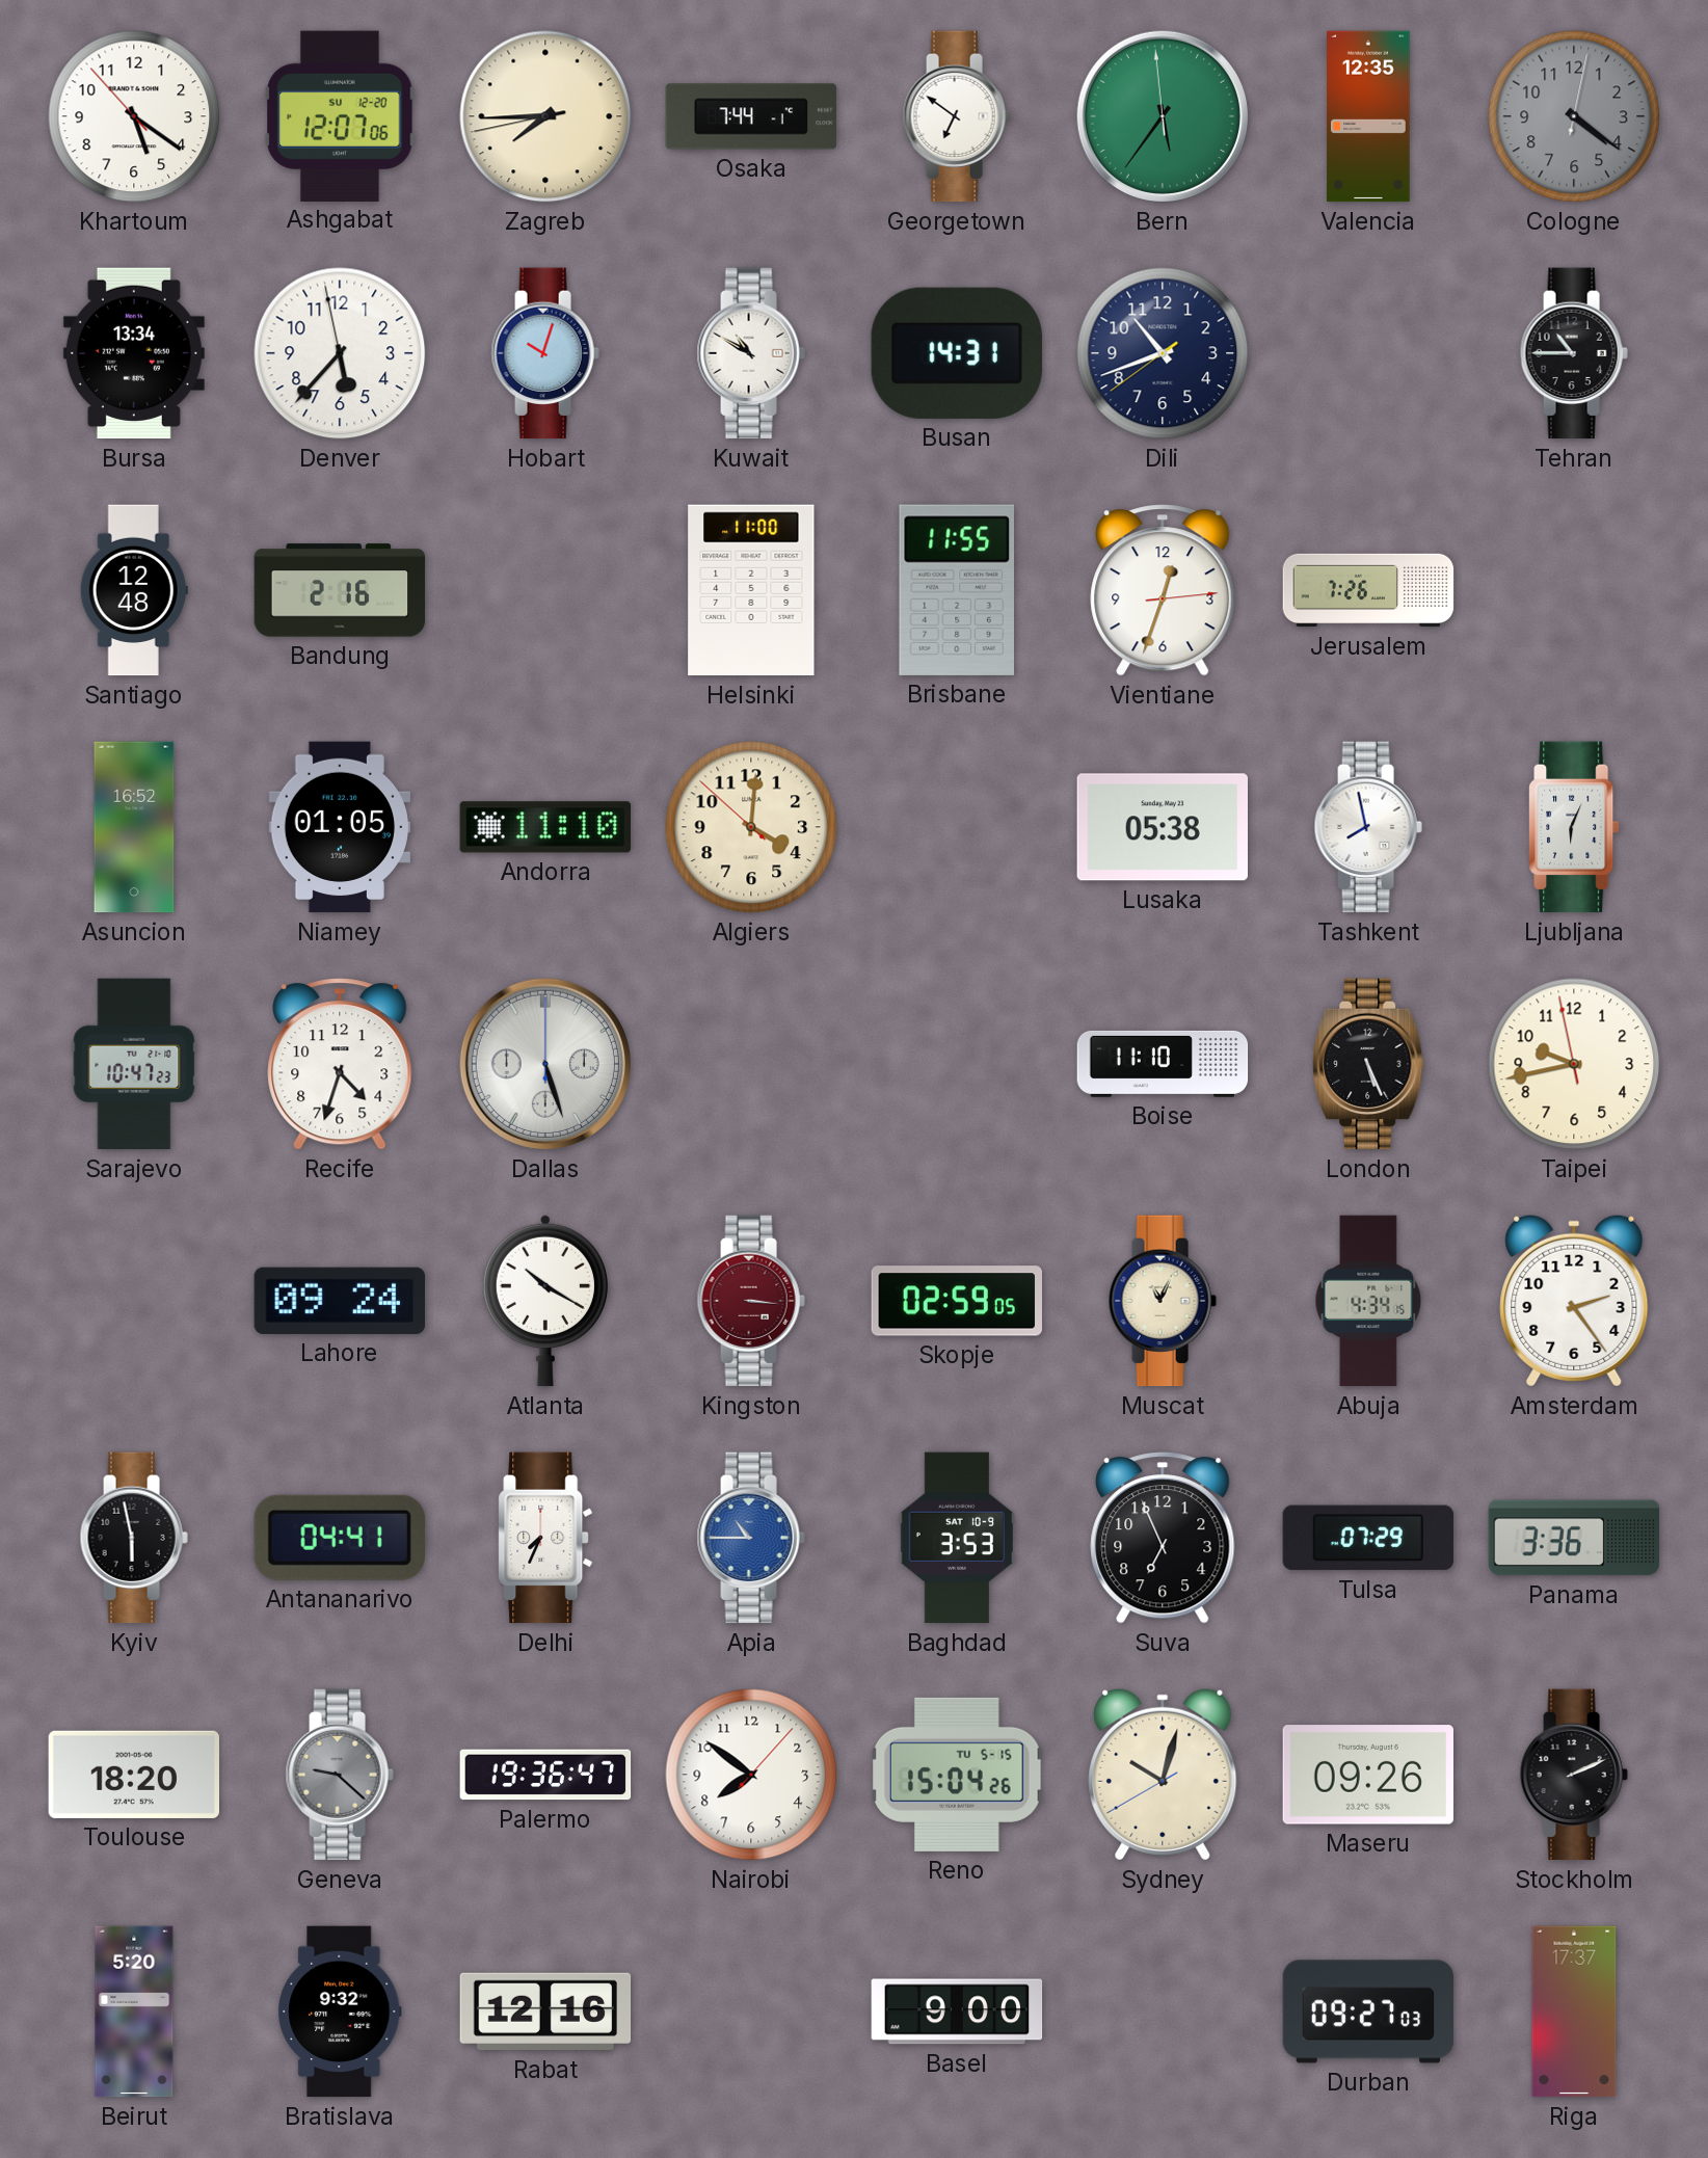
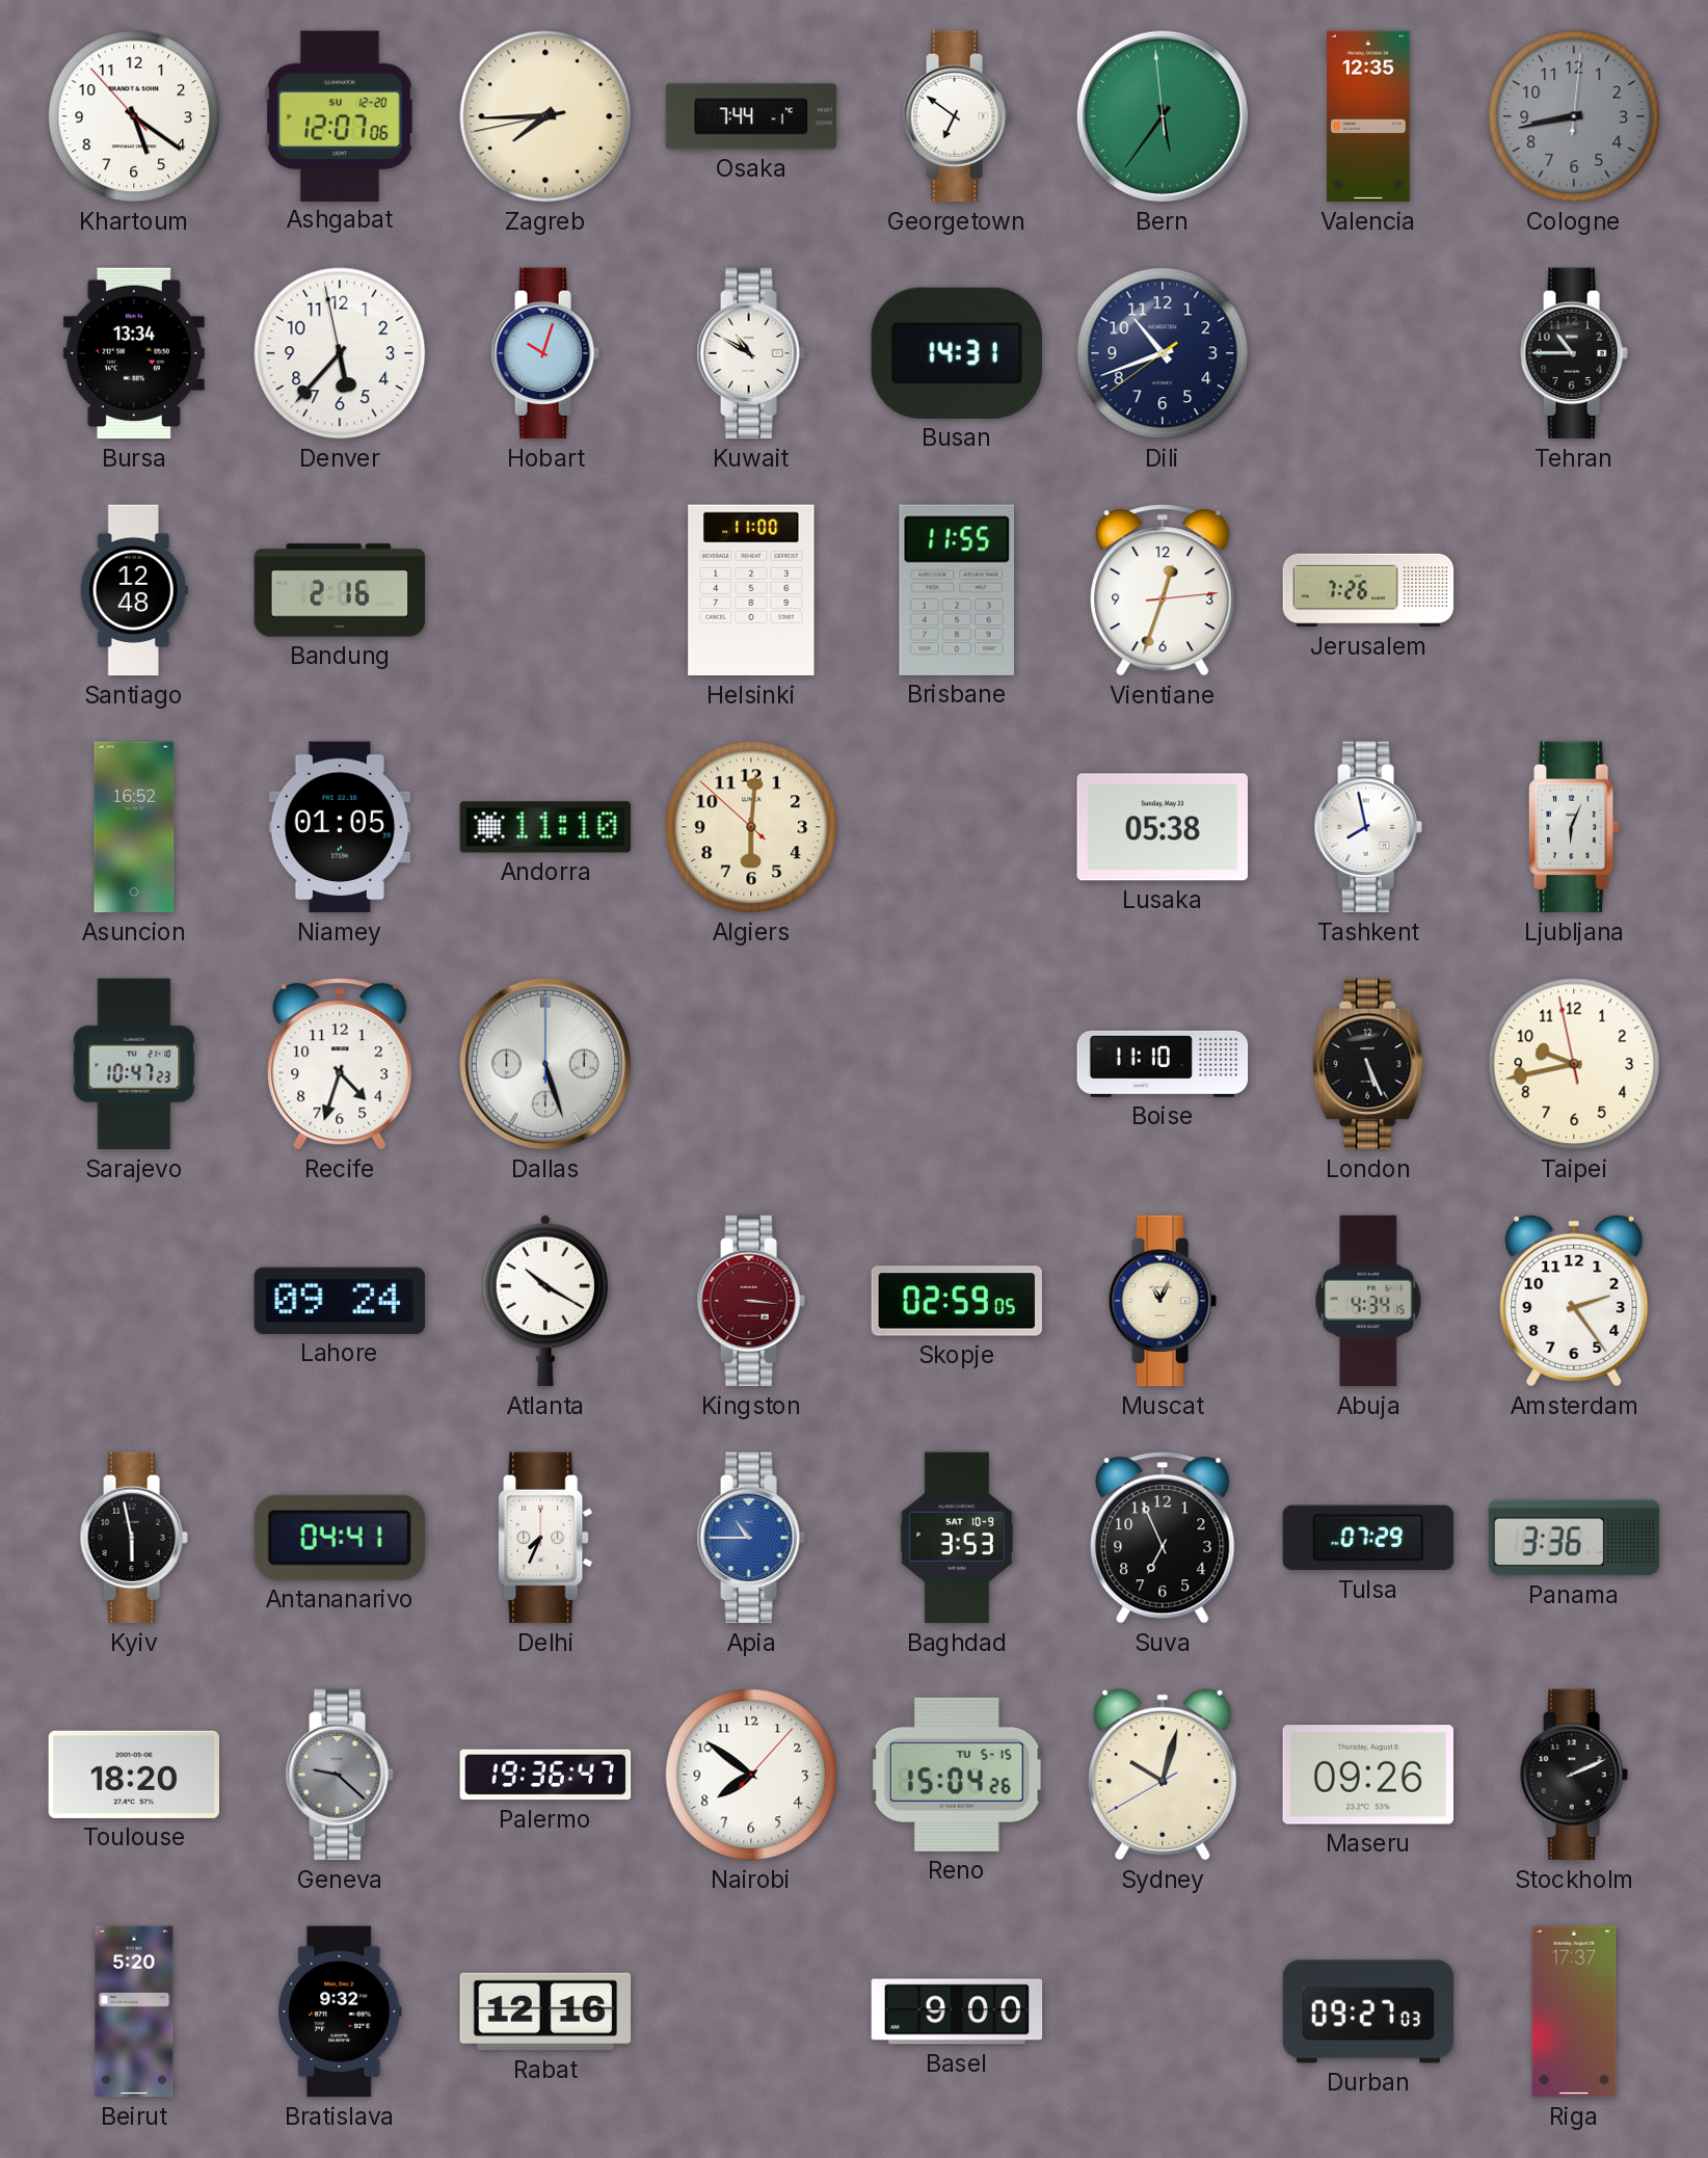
Cologne: 4:21 -> 8:43
Algiers: 4:00 -> 6:00
